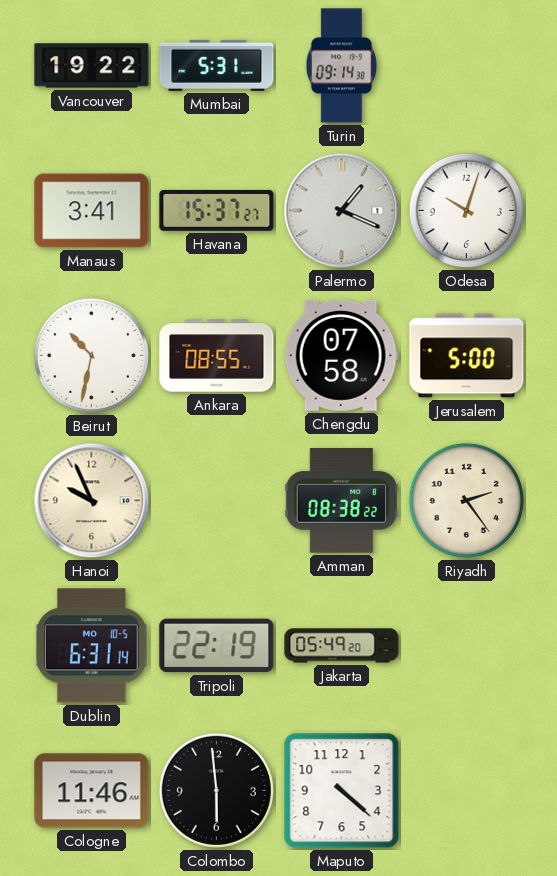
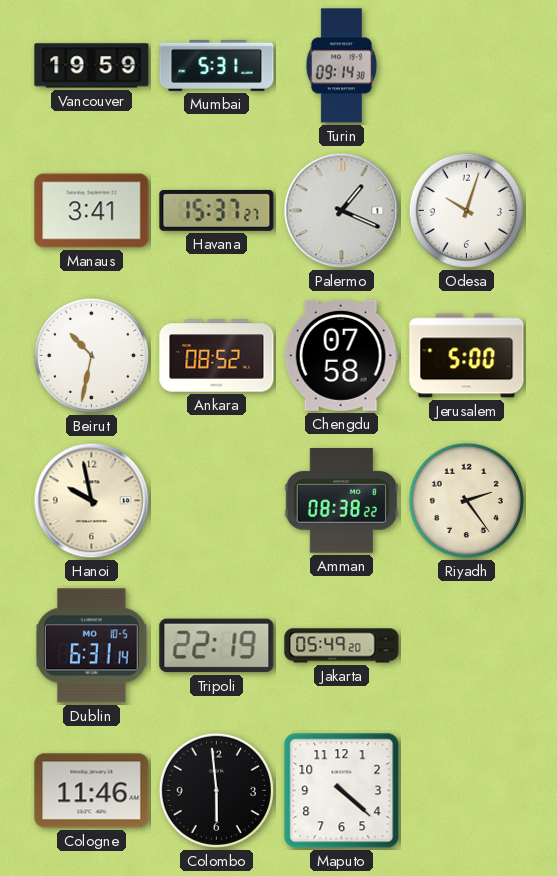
Vancouver: 19:22 -> 19:59
Ankara: 08:55 -> 08:52
Hanoi: 9:56 -> 9:58
